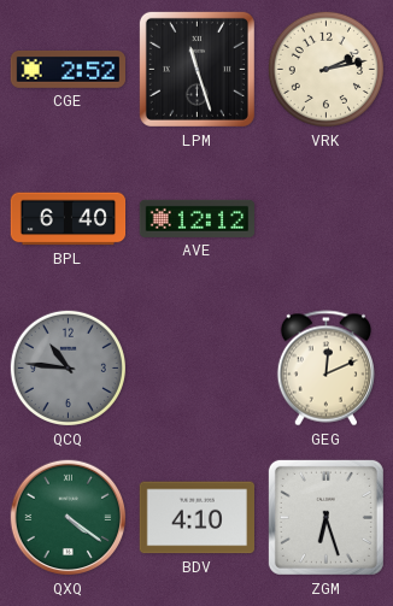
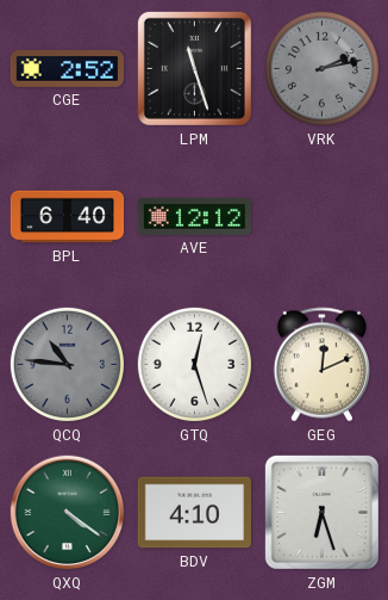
VRK dial: cream -> grey
GTQ: none -> 12:27
